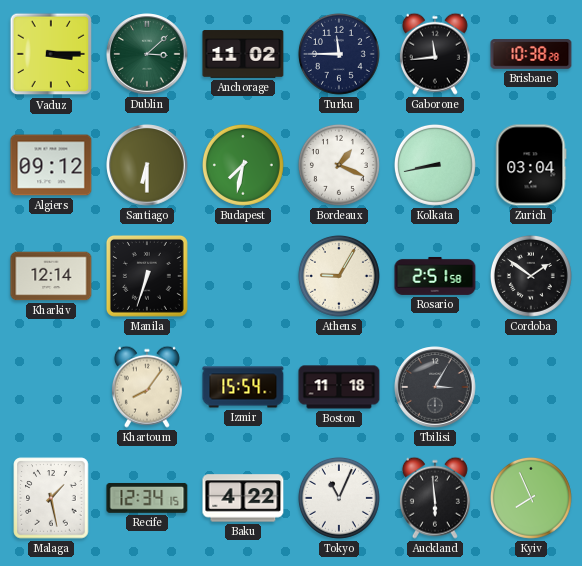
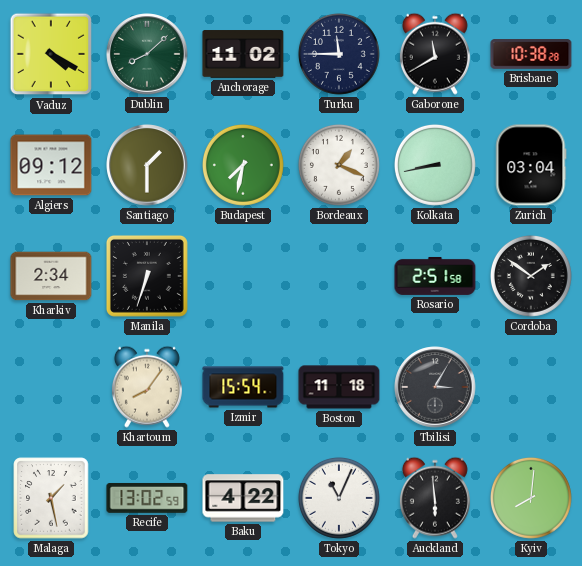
Vaduz: 3:15 -> 4:20
Dublin: 3:08 -> 8:08
Gaborone: 11:44 -> 11:40
Santiago: 6:30 -> 1:30
Kharkiv: 12:14 -> 2:34
Athens: 9:05 -> none
Recife: 12:34 -> 13:02
Kyiv: 7:56 -> 8:01
